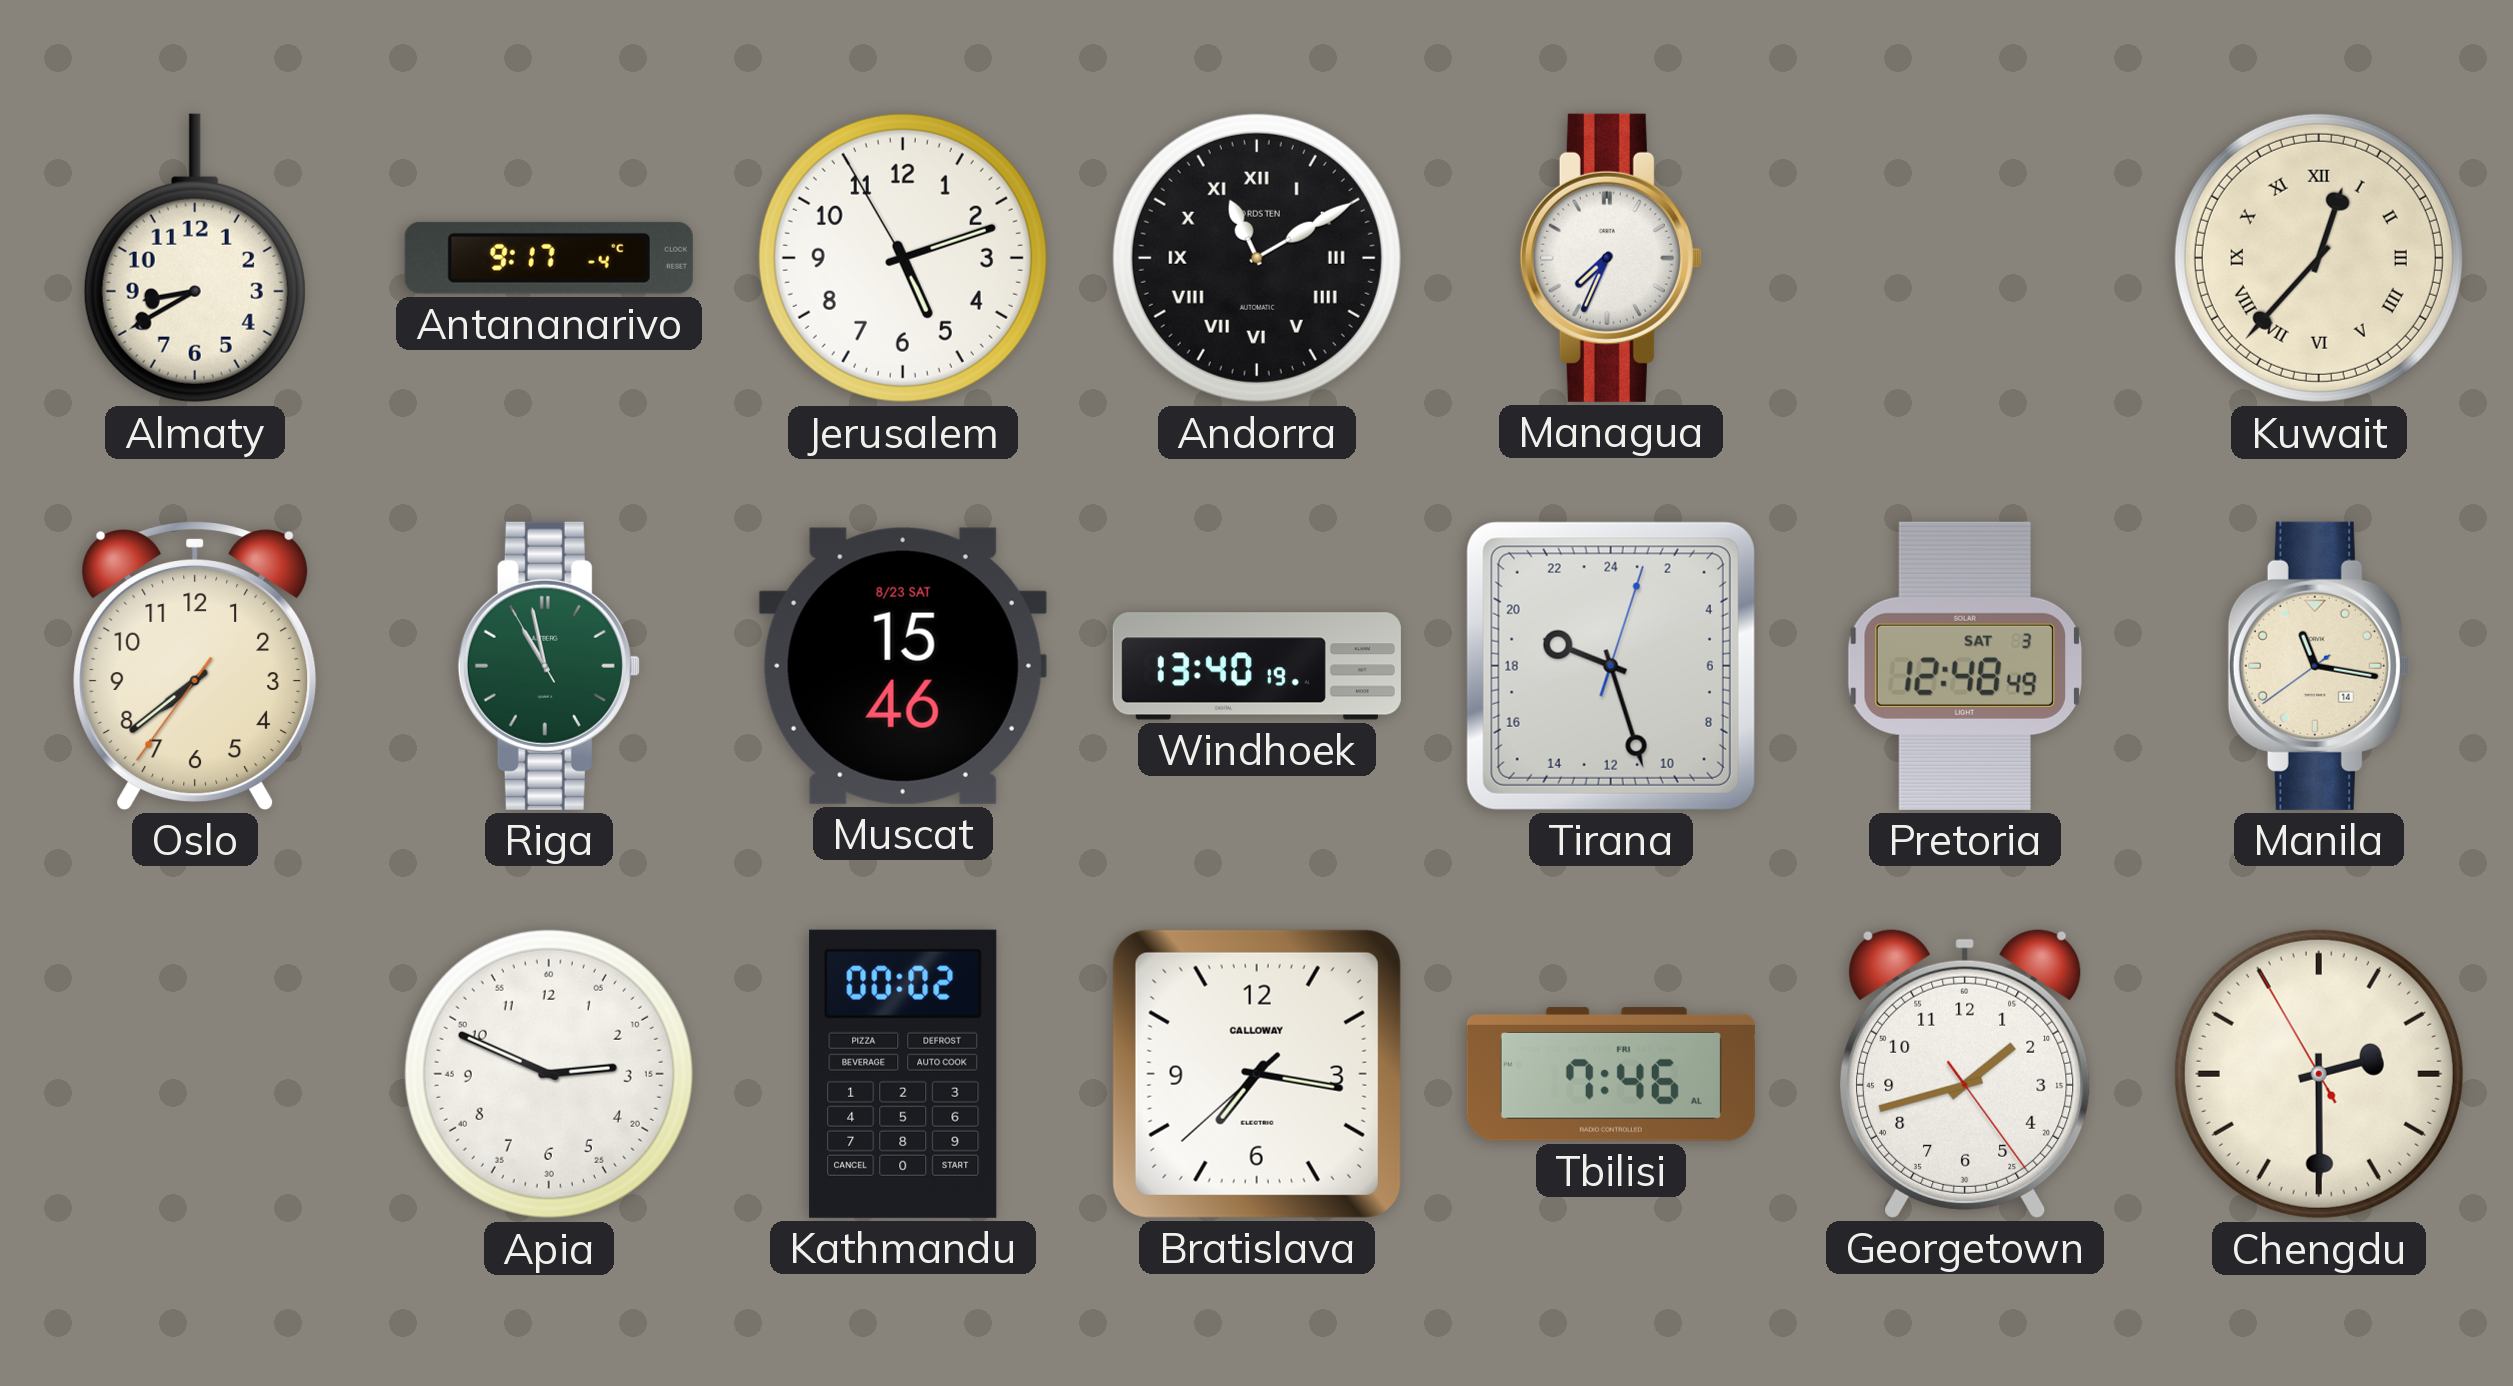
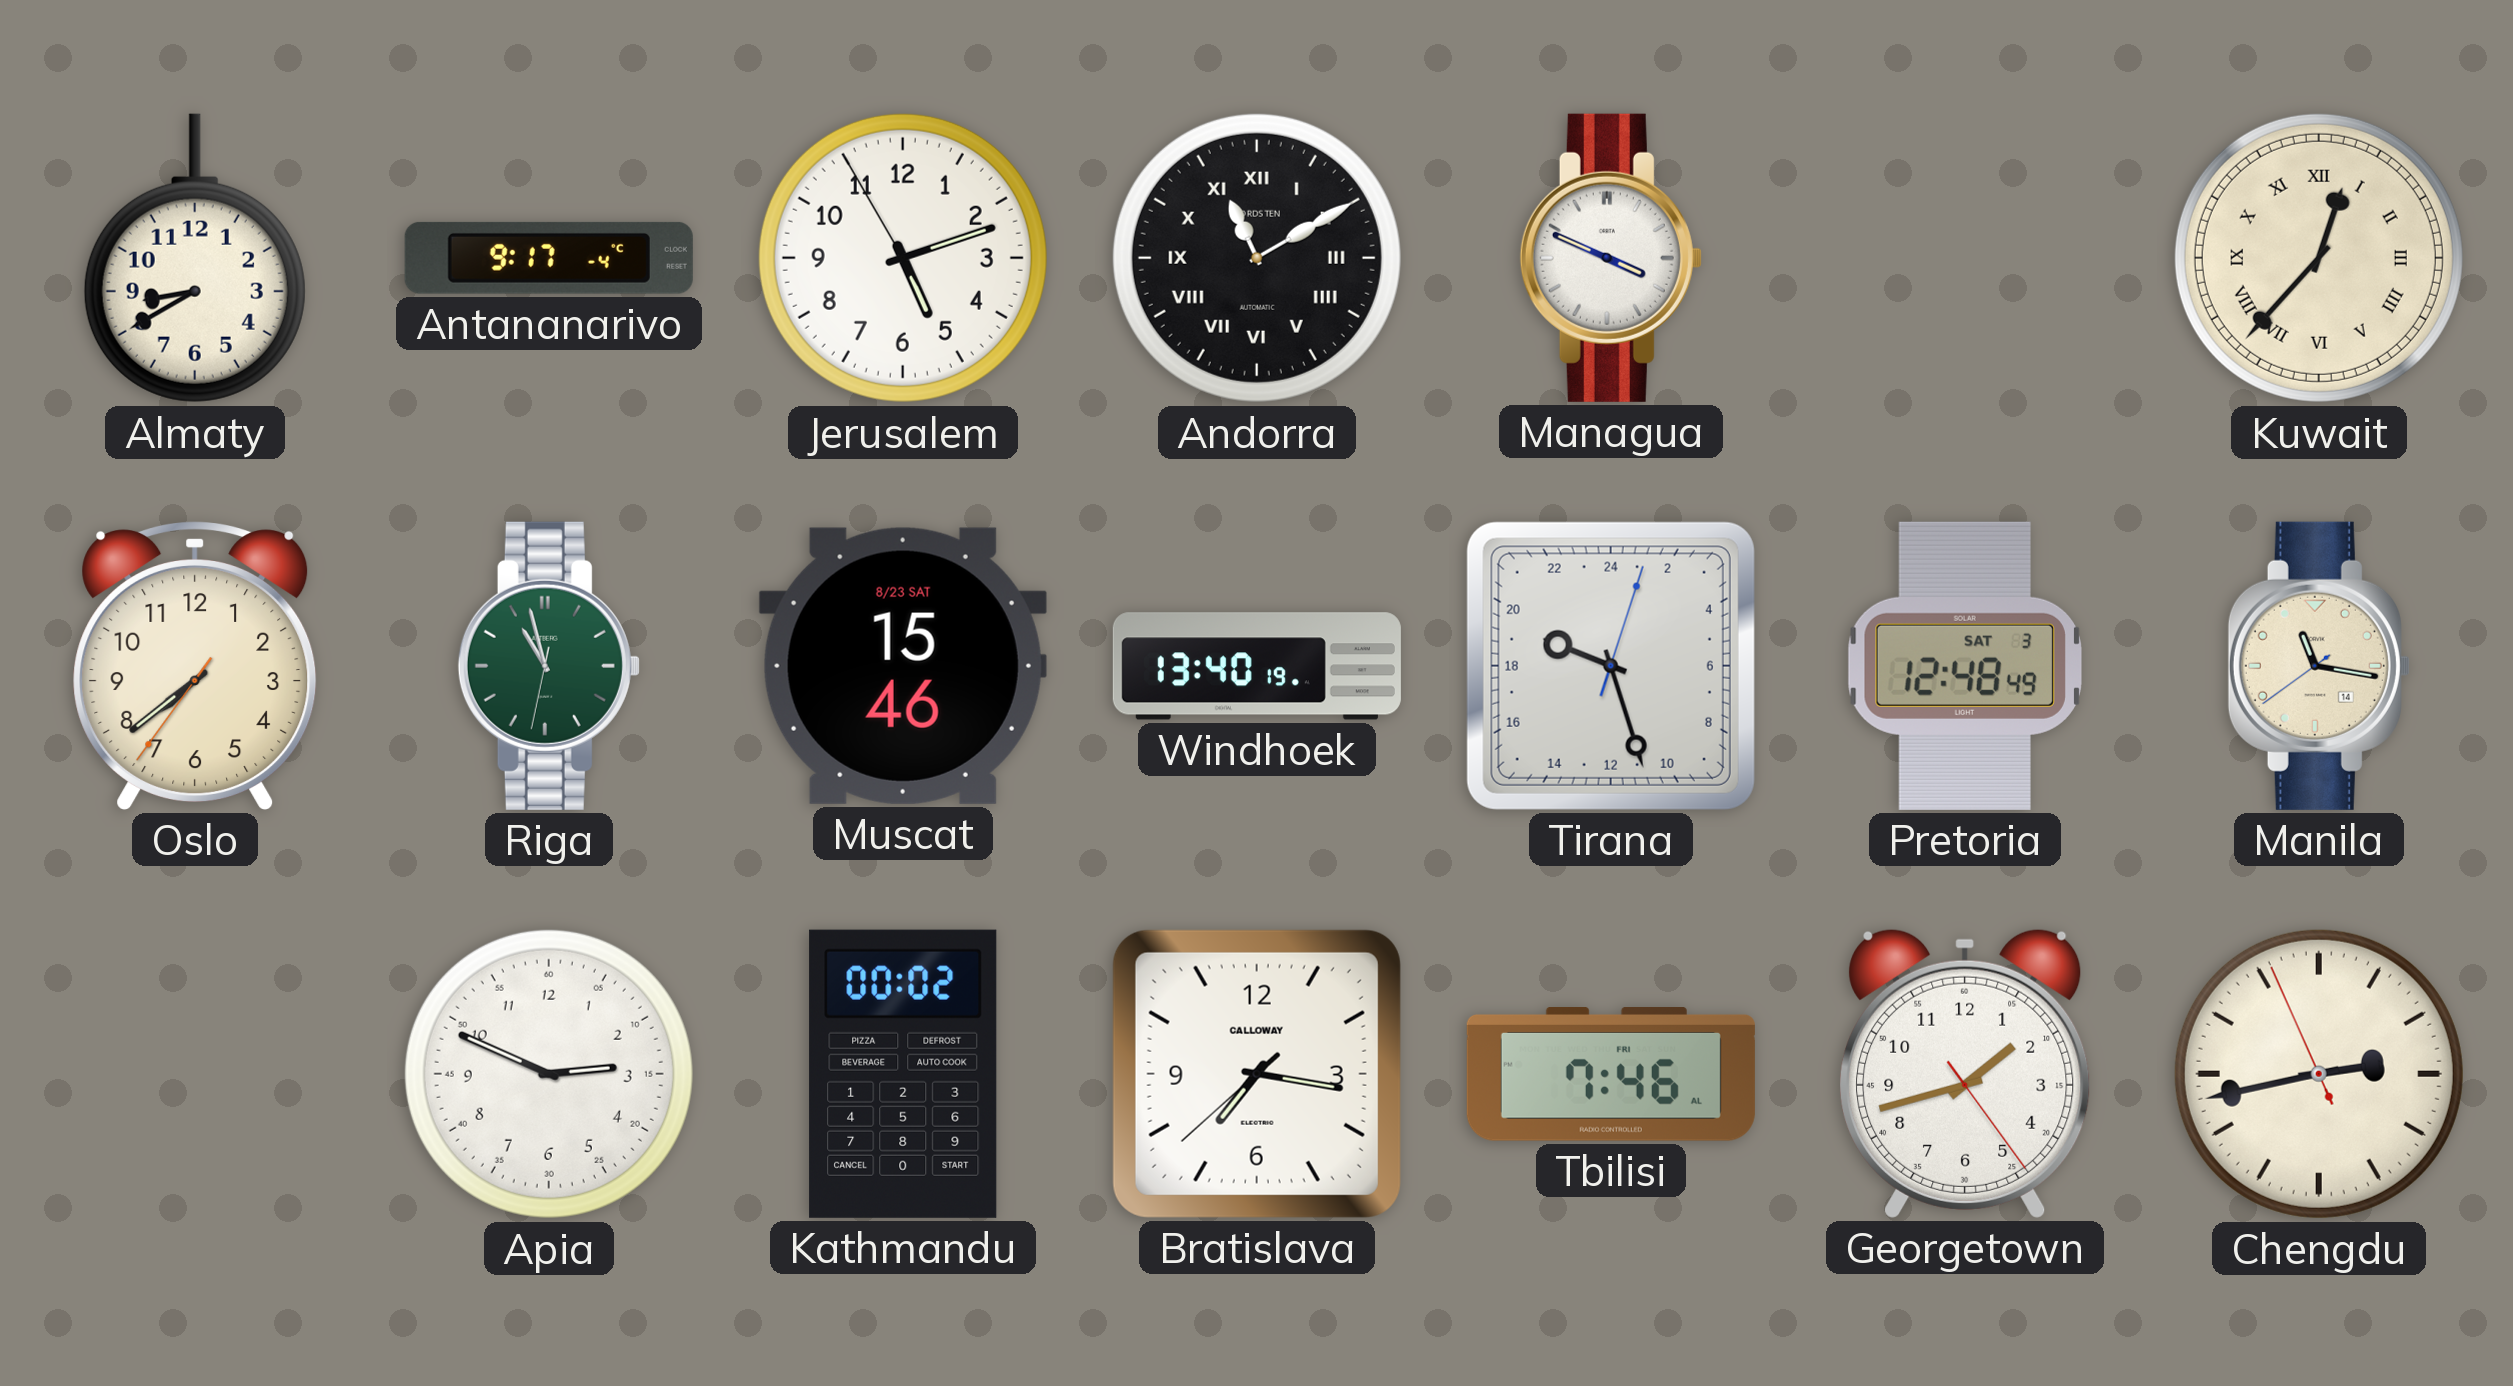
Managua: 7:34 -> 3:49
Riga: 10:57:55 -> 10:57:32
Chengdu: 2:29 -> 2:42
